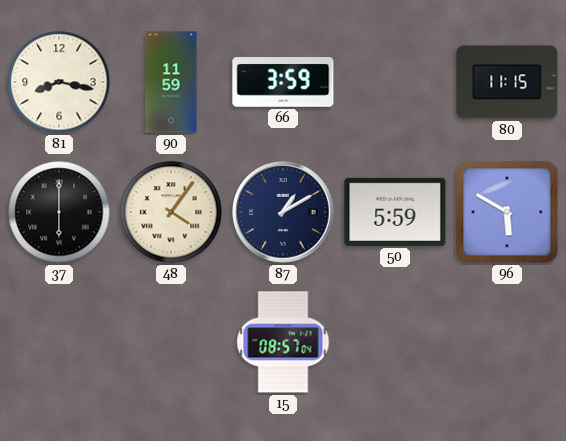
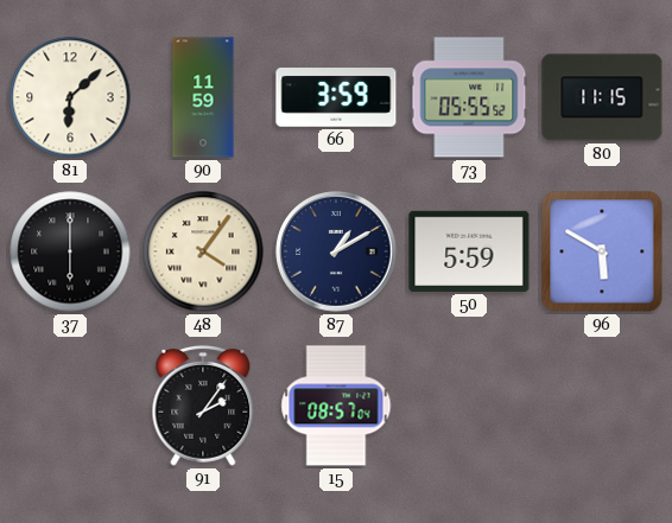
81: 8:17 -> 6:08
73: none -> 05:55
91: none -> 2:06
